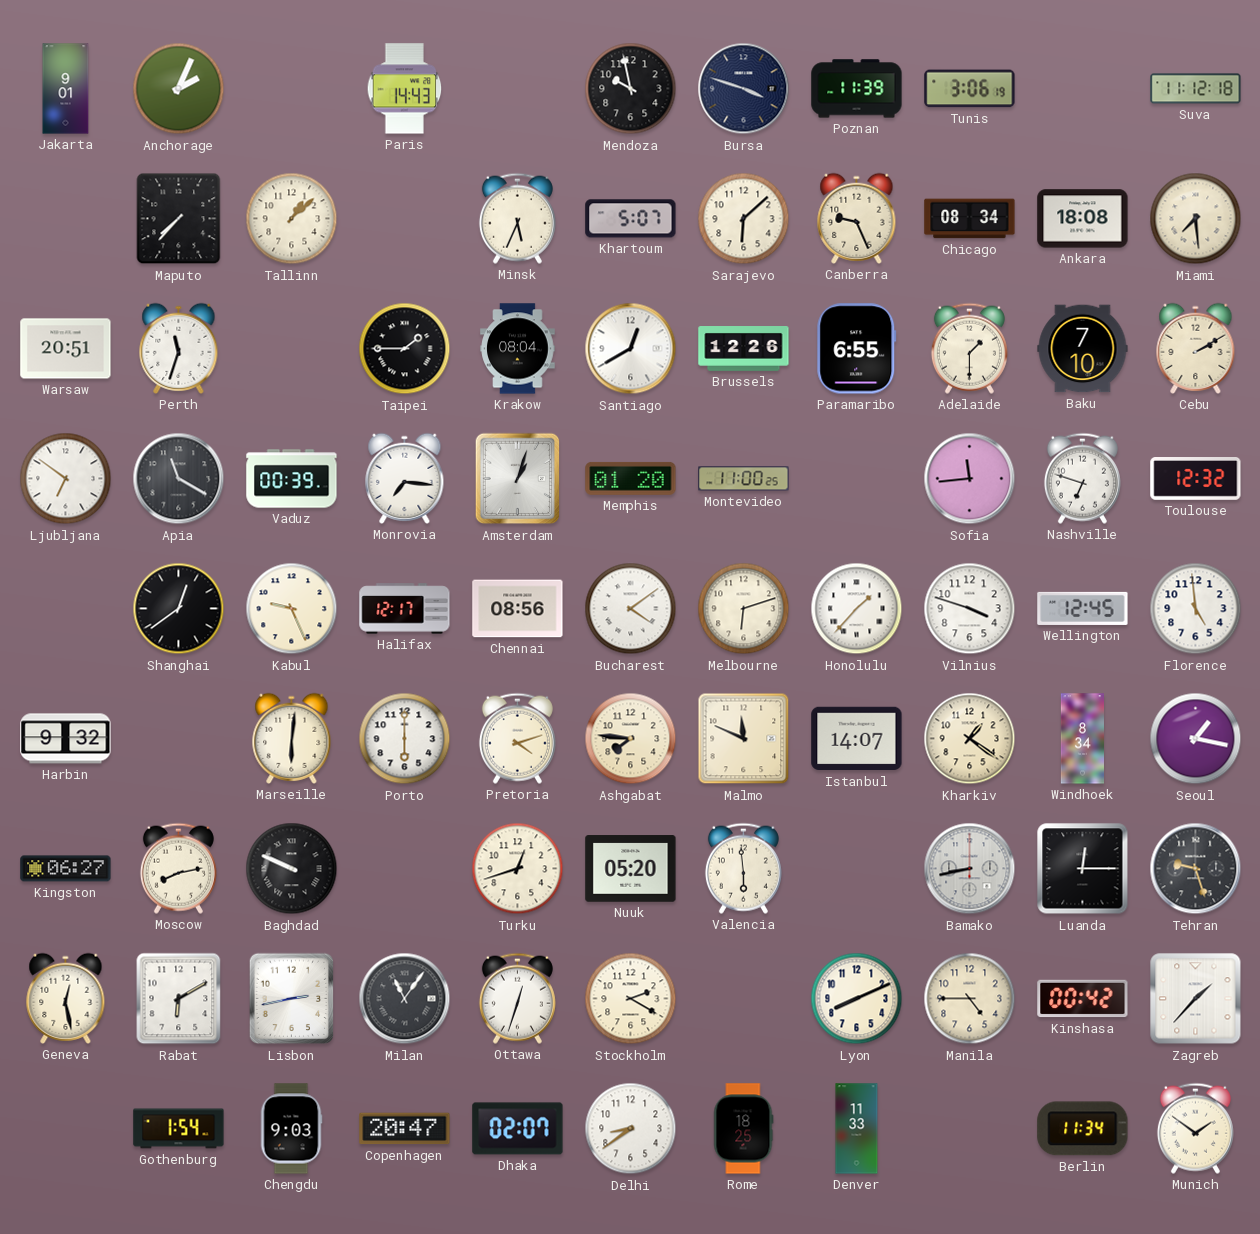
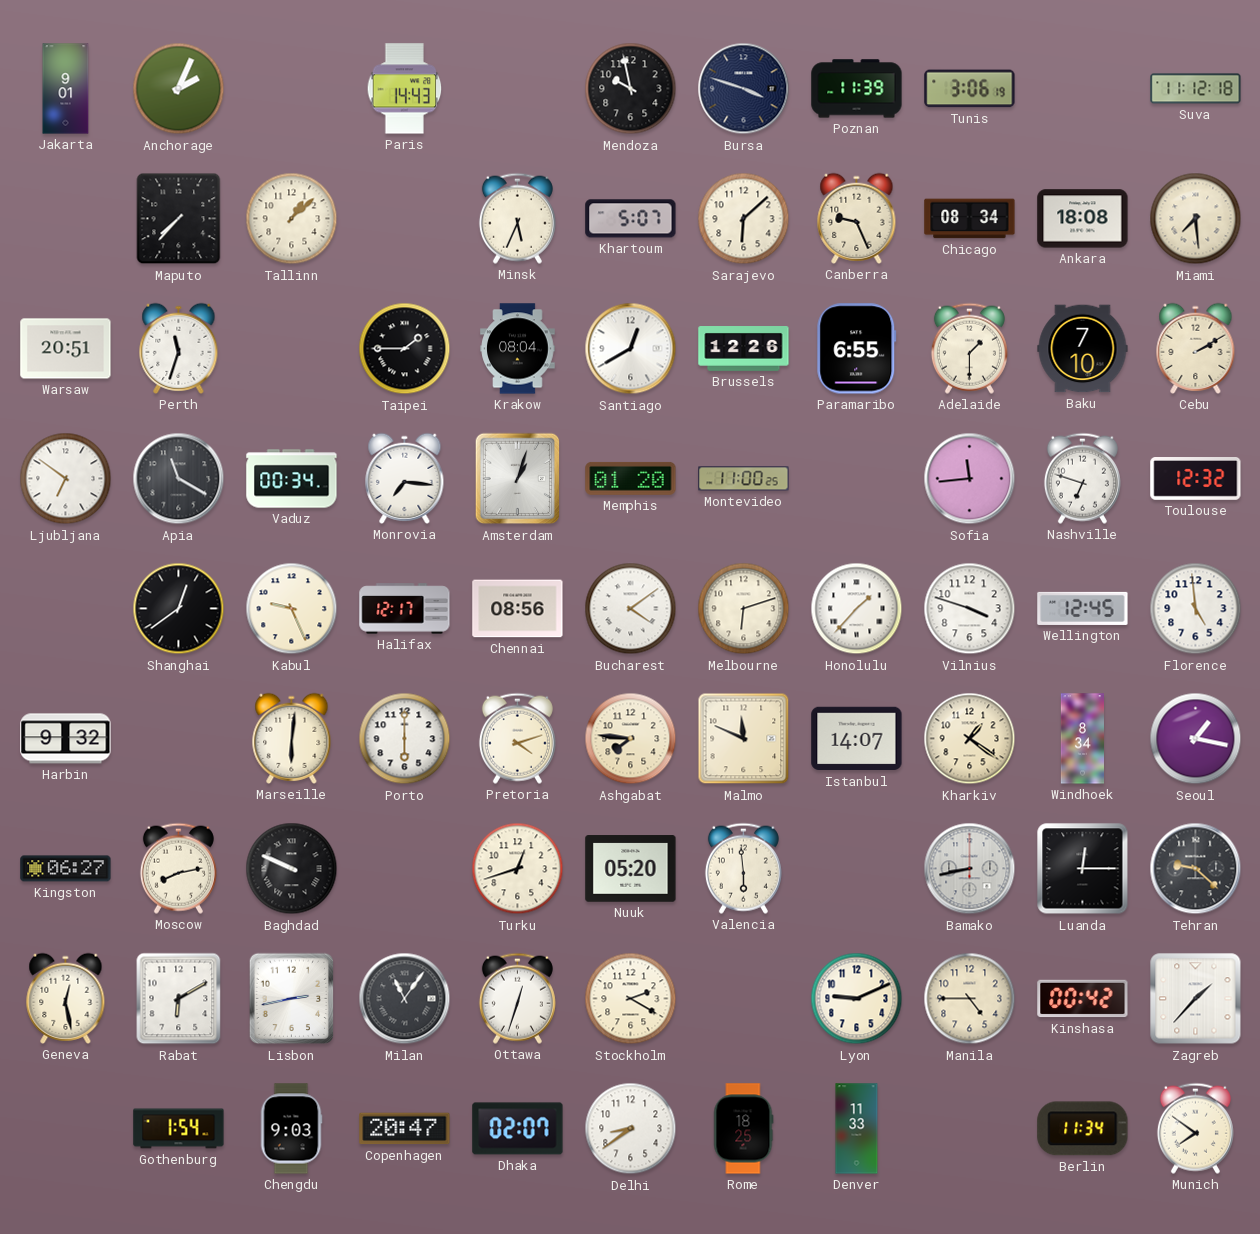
Vaduz: 00:39 -> 00:34
Tehran: 9:27 -> 9:22
Lyon: 8:11 -> 9:11
Munich: 1:51 -> 7:51
